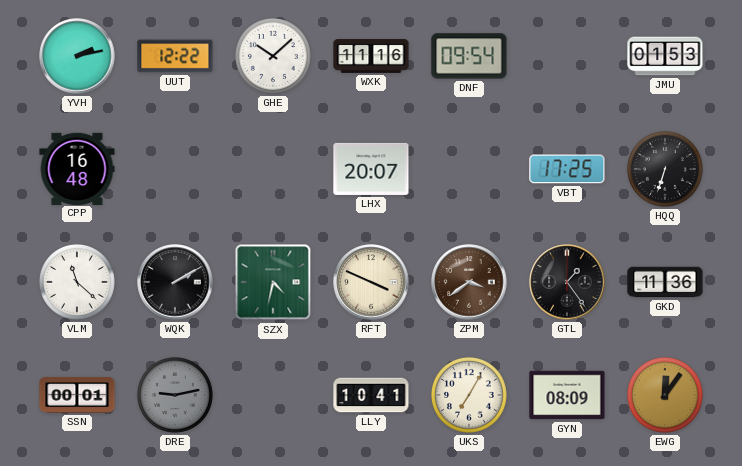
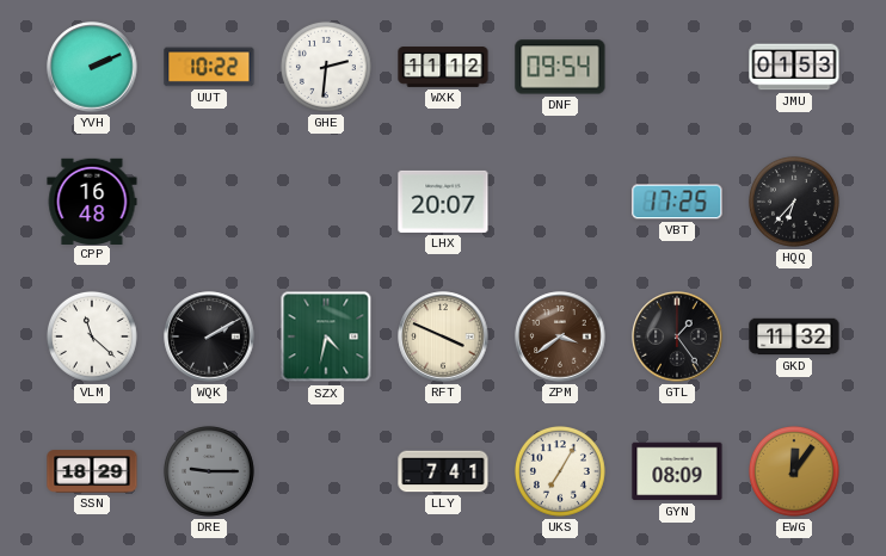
YVH: 2:13 -> 2:11
UUT: 12:22 -> 10:22
GHE: 10:08 -> 2:31
WXK: 11:16 -> 11:12
HQQ: 6:33 -> 6:37
GKD: 11:36 -> 11:32
SSN: 00:01 -> 18:29
DRE: 9:13 -> 9:15
LLY: 10:41 -> 7:41
